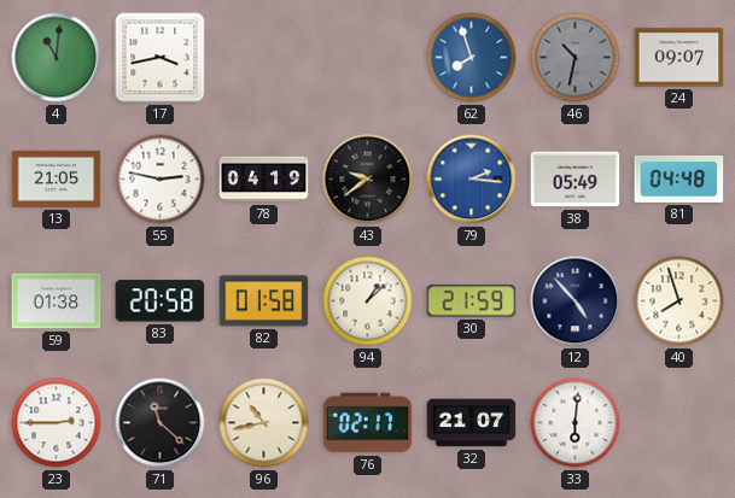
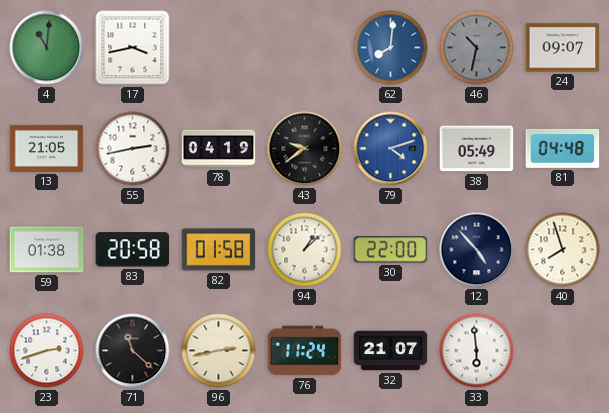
62: 7:57 -> 8:01
55: 2:47 -> 2:43
79: 2:16 -> 4:12
30: 21:59 -> 22:00
23: 2:45 -> 2:42
96: 10:43 -> 2:43
76: 02:17 -> 11:24
33: 6:01 -> 5:59
